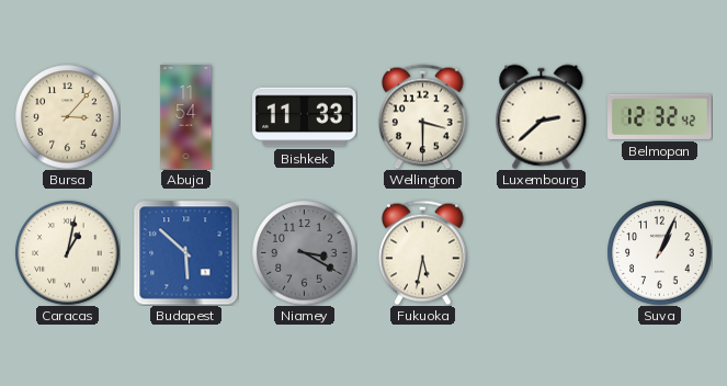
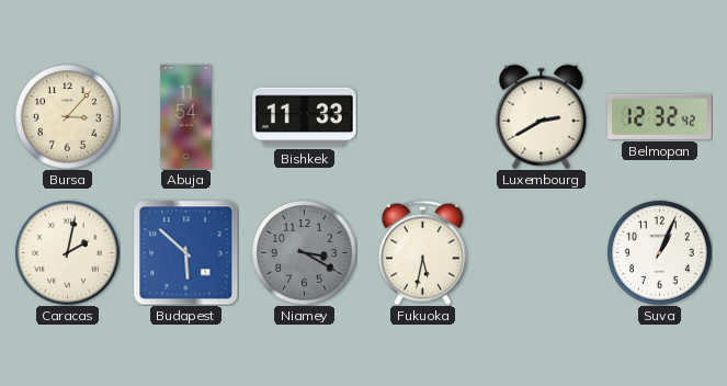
Wellington: 3:30 -> none
Luxembourg: 2:38 -> 2:40
Caracas: 1:02 -> 2:02
